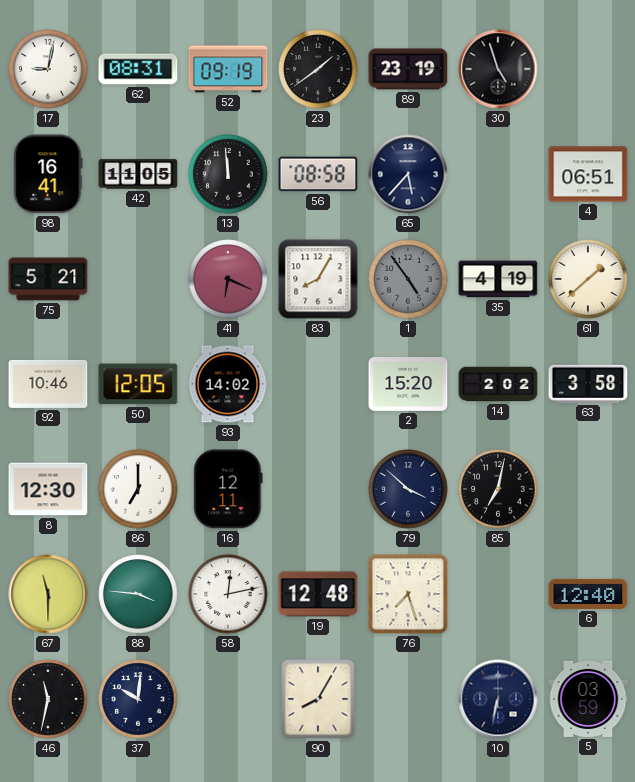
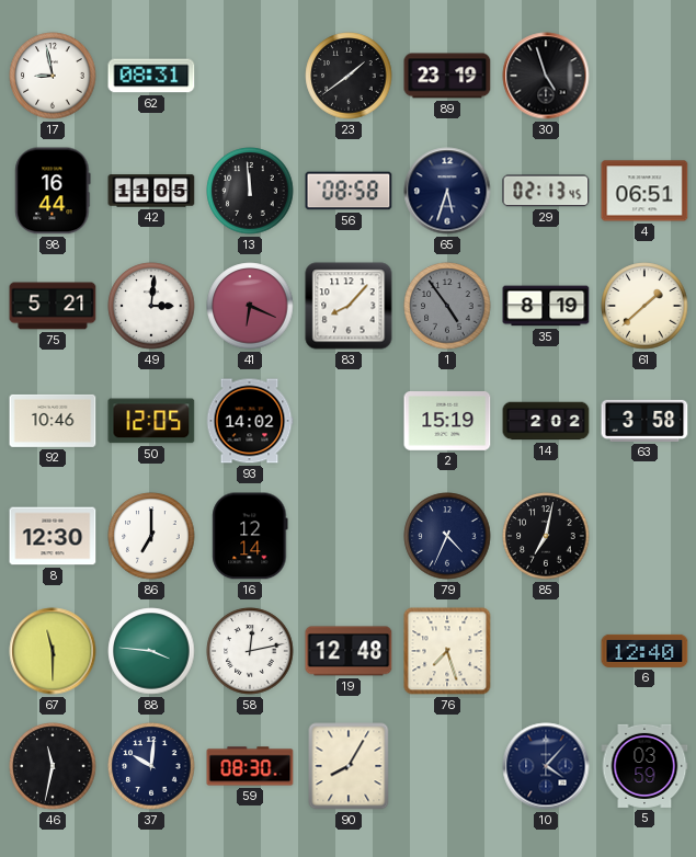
17: 9:02 -> 8:58
52: 09:19 -> none
98: 16:41 -> 16:44
65: 5:37 -> 5:33
29: none -> 02:13
49: none -> 3:01
83: 8:05 -> 8:07
35: 4:19 -> 8:19
2: 15:20 -> 15:19
16: 12:11 -> 12:14
79: 3:52 -> 4:34
59: none -> 08:30
10: 6:32 -> 4:07
